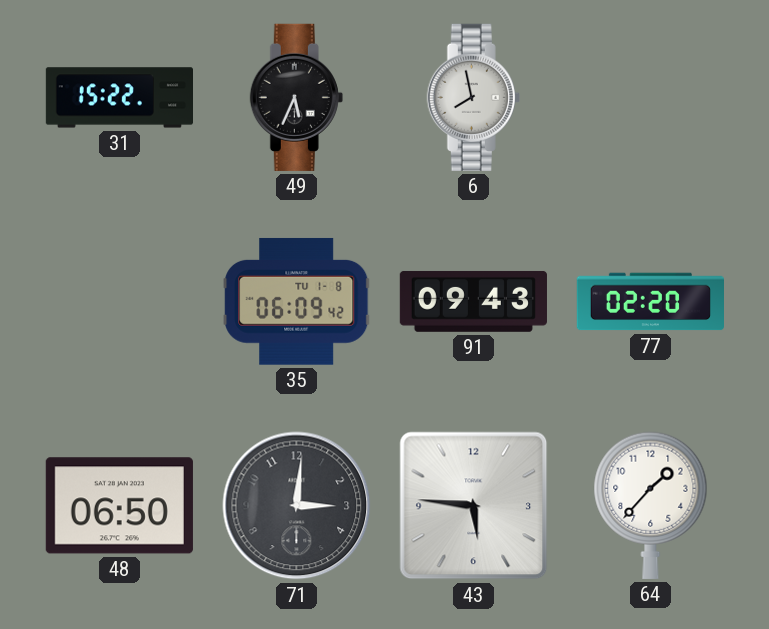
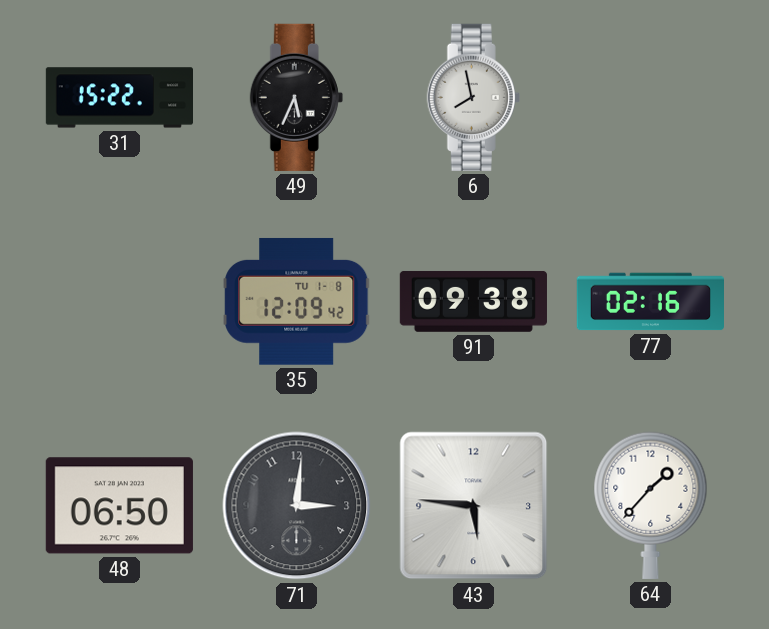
35: 06:09 -> 12:09
91: 09:43 -> 09:38
77: 02:20 -> 02:16
